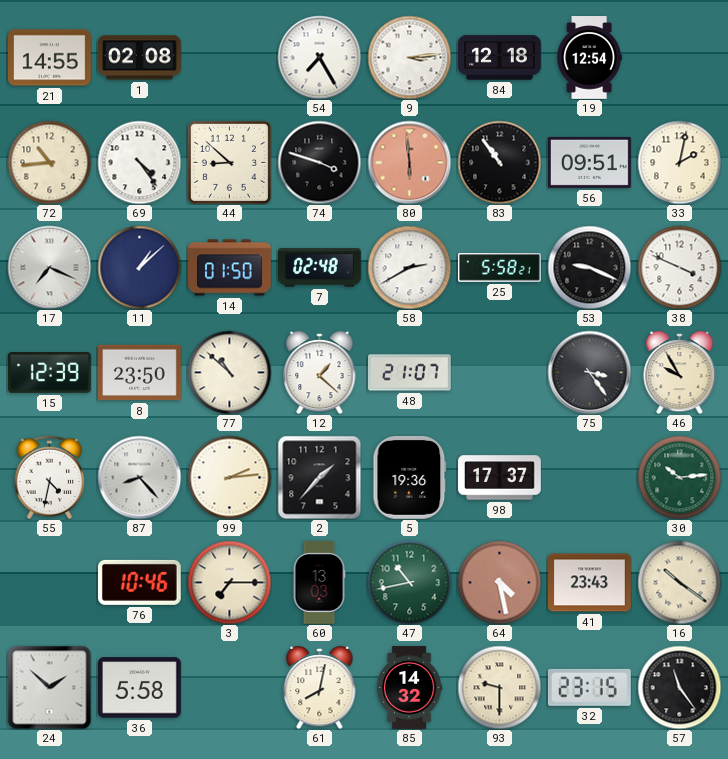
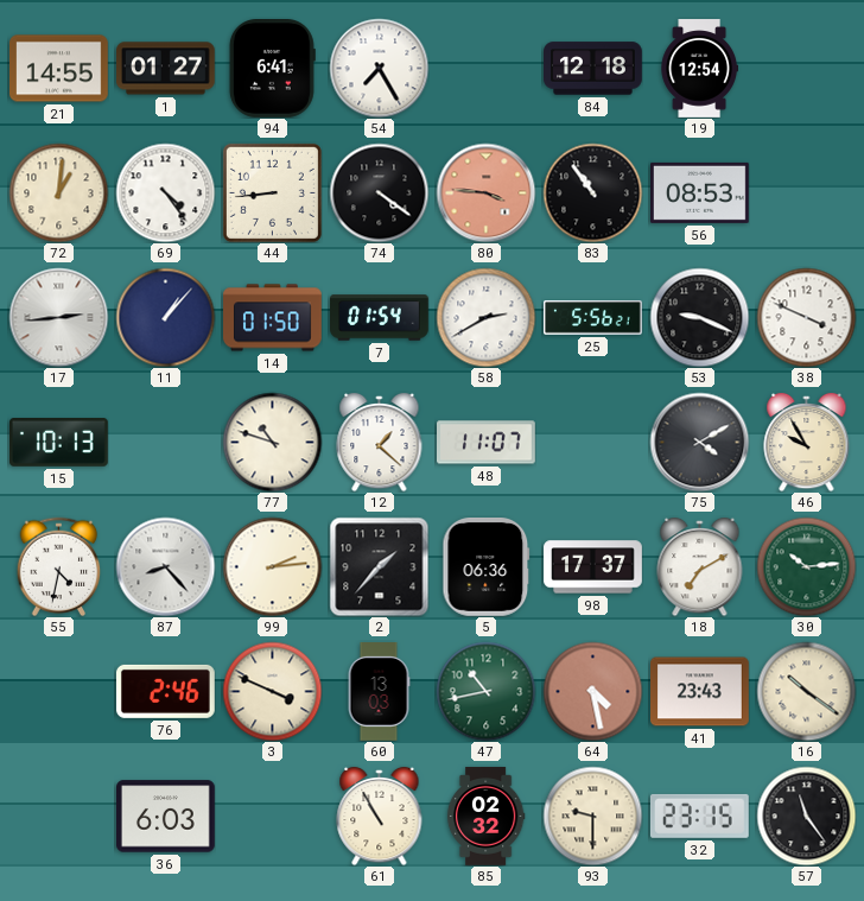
1: 02:08 -> 01:27
94: none -> 6:41
9: 3:14 -> none
72: 10:44 -> 1:01
44: 8:52 -> 8:44
74: 3:48 -> 4:21
80: 5:59 -> 3:46
56: 09:51 -> 08:53
33: 2:02 -> none
17: 7:19 -> 2:44
11: 1:08 -> 1:07
7: 02:48 -> 01:54
25: 5:58 -> 5:56
15: 12:39 -> 10:13
8: 23:50 -> none
77: 10:52 -> 10:48
48: 21:07 -> 11:07
75: 3:24 -> 4:10
5: 19:36 -> 06:36
18: none -> 7:10
76: 10:46 -> 2:46
3: 7:15 -> 3:49
24: 1:52 -> none
36: 5:58 -> 6:03
61: 8:02 -> 10:55
85: 14:32 -> 02:32
